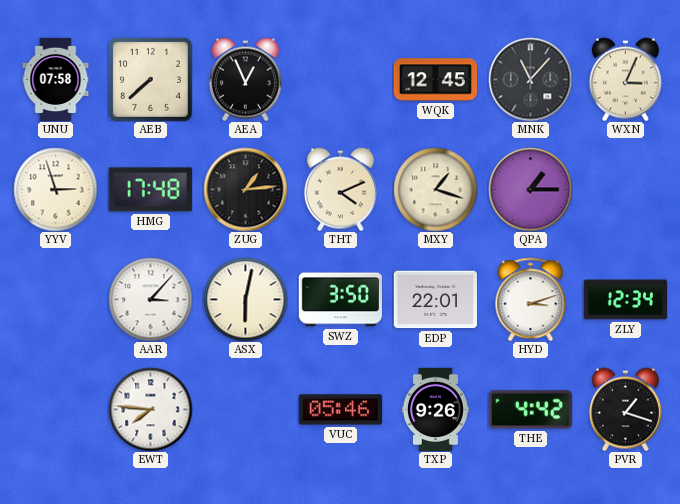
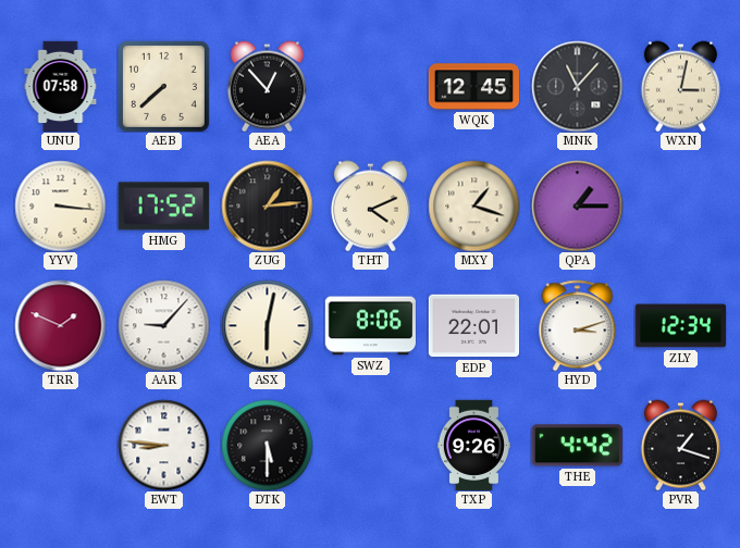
AEA: 12:56 -> 12:53
WXN: 3:04 -> 3:02
YYV: 2:57 -> 3:16
HMG: 17:48 -> 17:52
TRR: none -> 1:49
AAR: 3:07 -> 9:07
SWZ: 3:50 -> 8:06
EWT: 7:46 -> 8:46
DTK: none -> 5:30
VUC: 05:46 -> none
